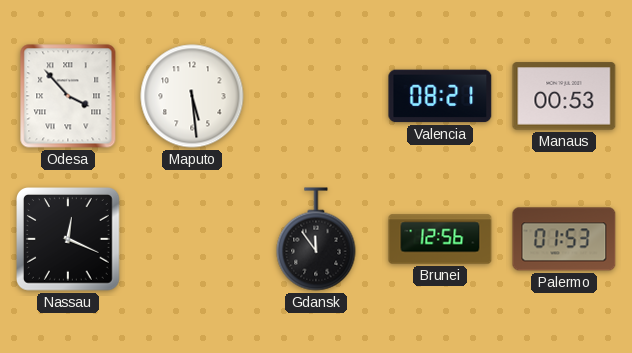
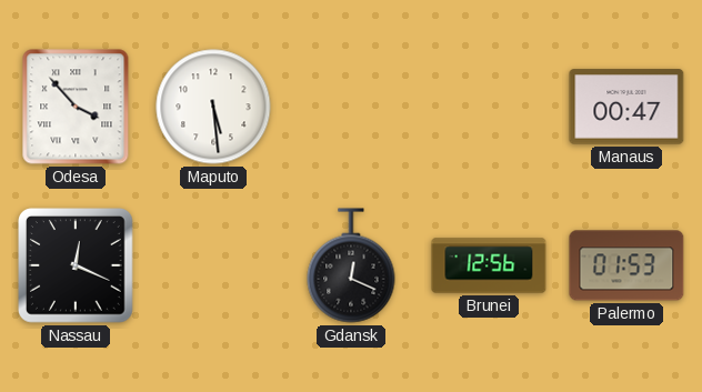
Valencia: 08:21 -> none
Manaus: 00:53 -> 00:47
Gdansk: 11:54 -> 12:19
